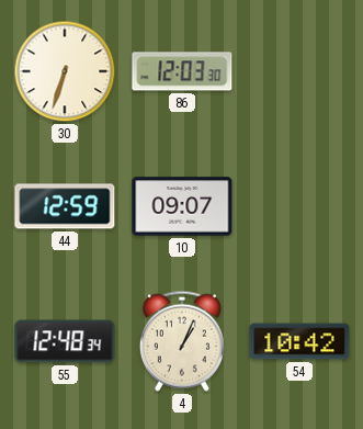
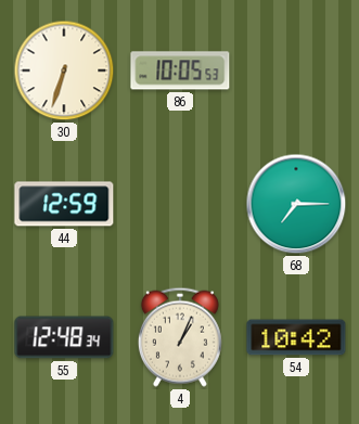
86: 12:03 -> 10:05
10: 09:07 -> none
68: none -> 7:15
